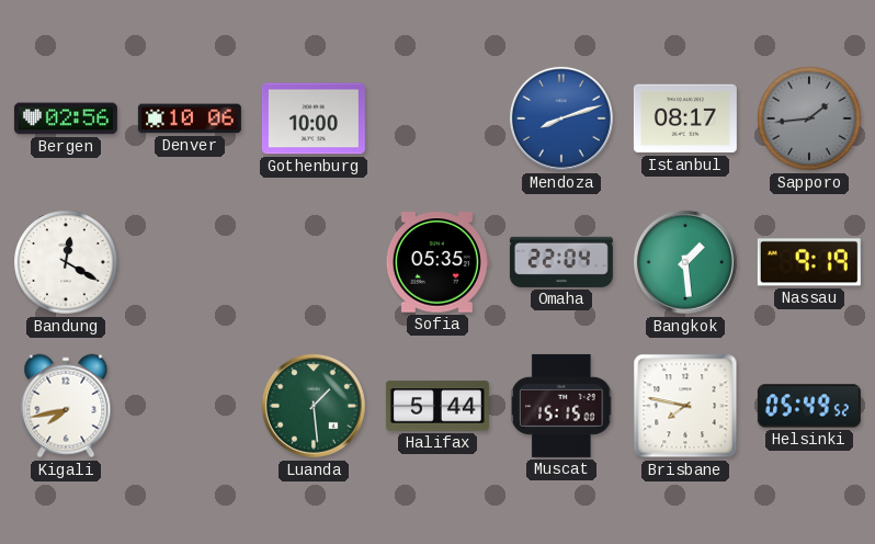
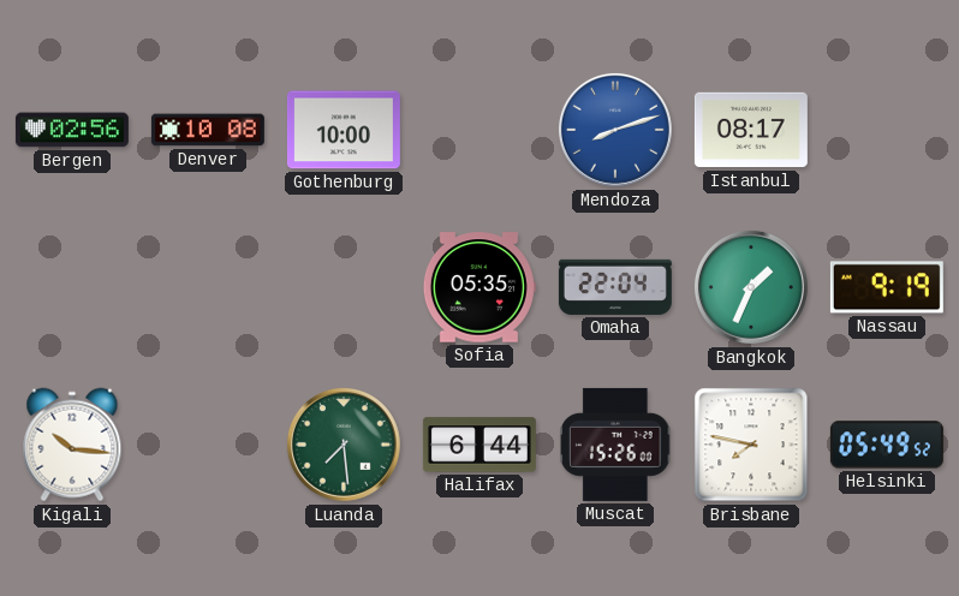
Denver: 10:06 -> 10:08
Sapporo: 1:44 -> none
Bandung: 12:20 -> none
Bangkok: 1:29 -> 1:34
Kigali: 7:43 -> 10:16
Luanda: 1:29 -> 7:29
Halifax: 5:44 -> 6:44
Muscat: 15:15 -> 15:26
